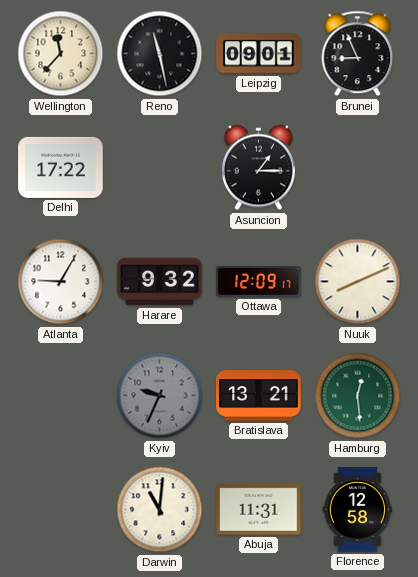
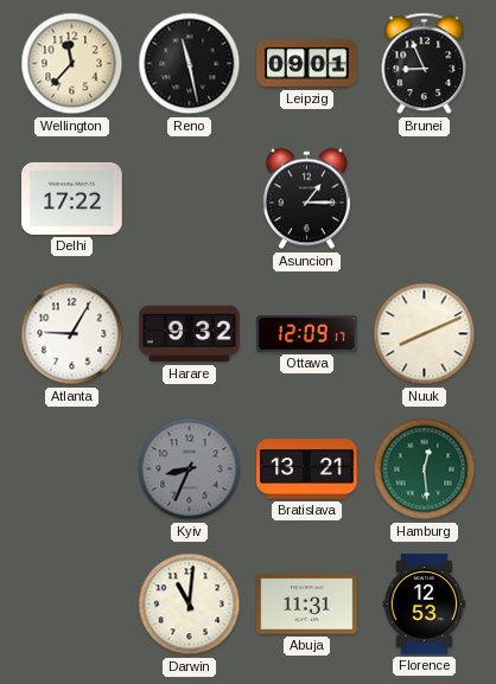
Kyiv: 9:34 -> 8:34
Florence: 12:58 -> 12:53
